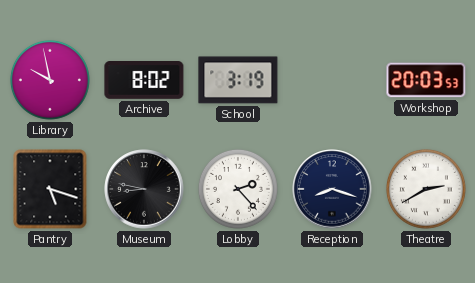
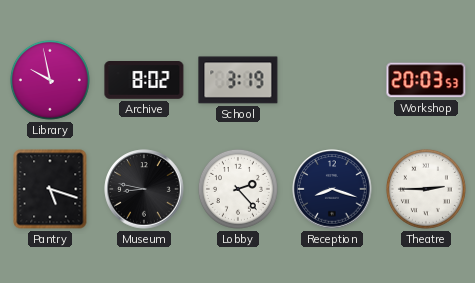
Theatre: 2:40 -> 2:45
